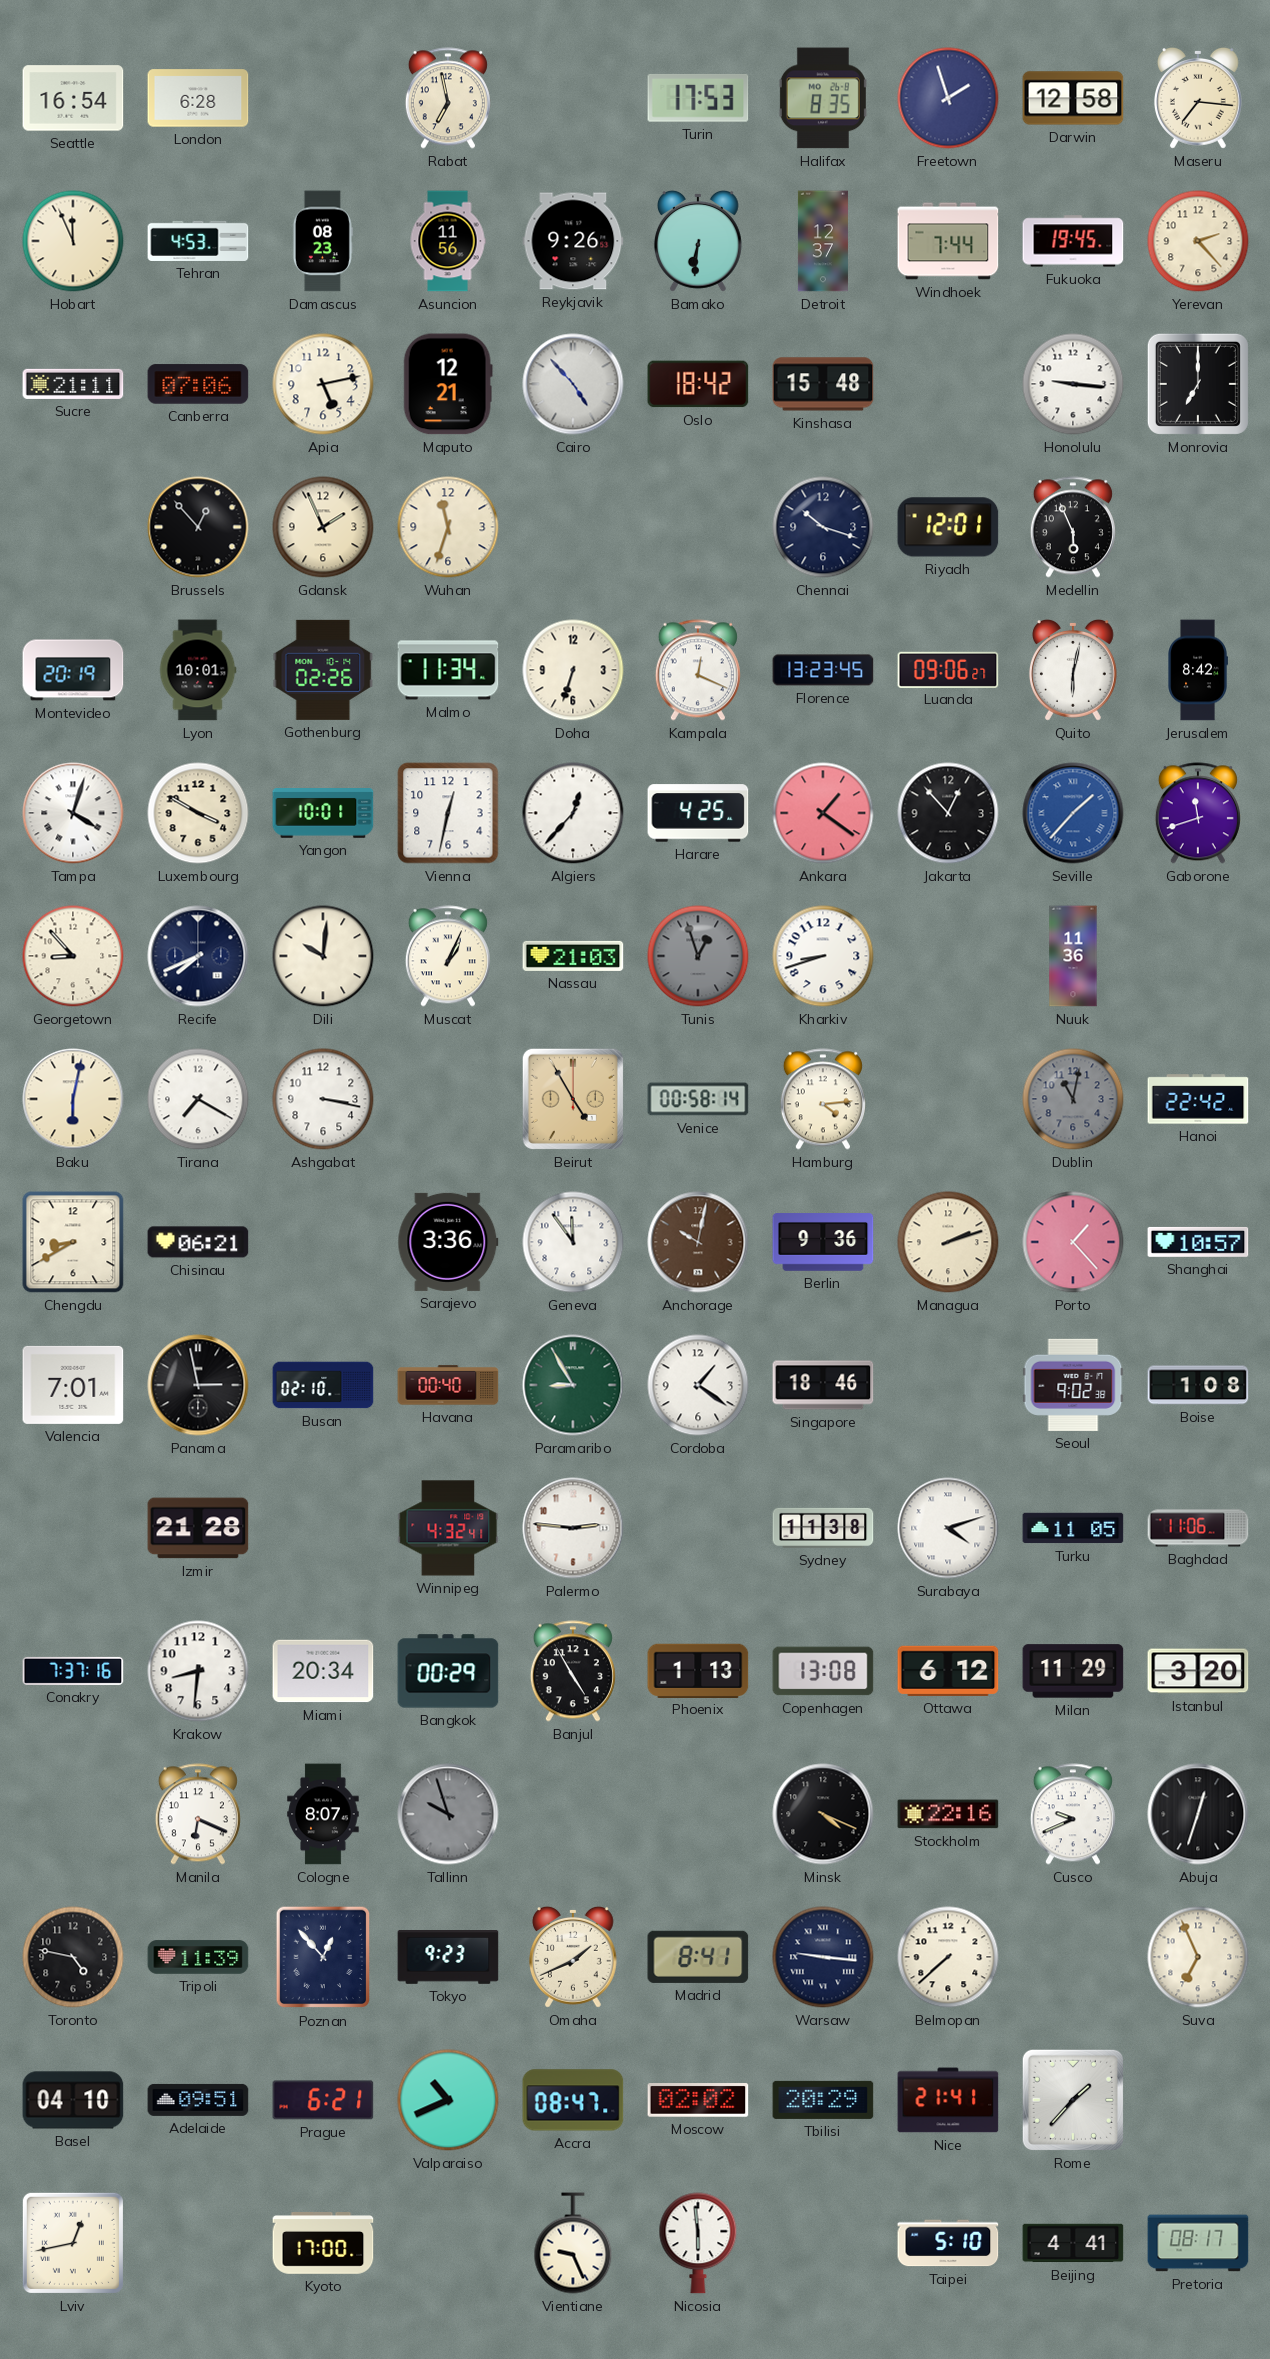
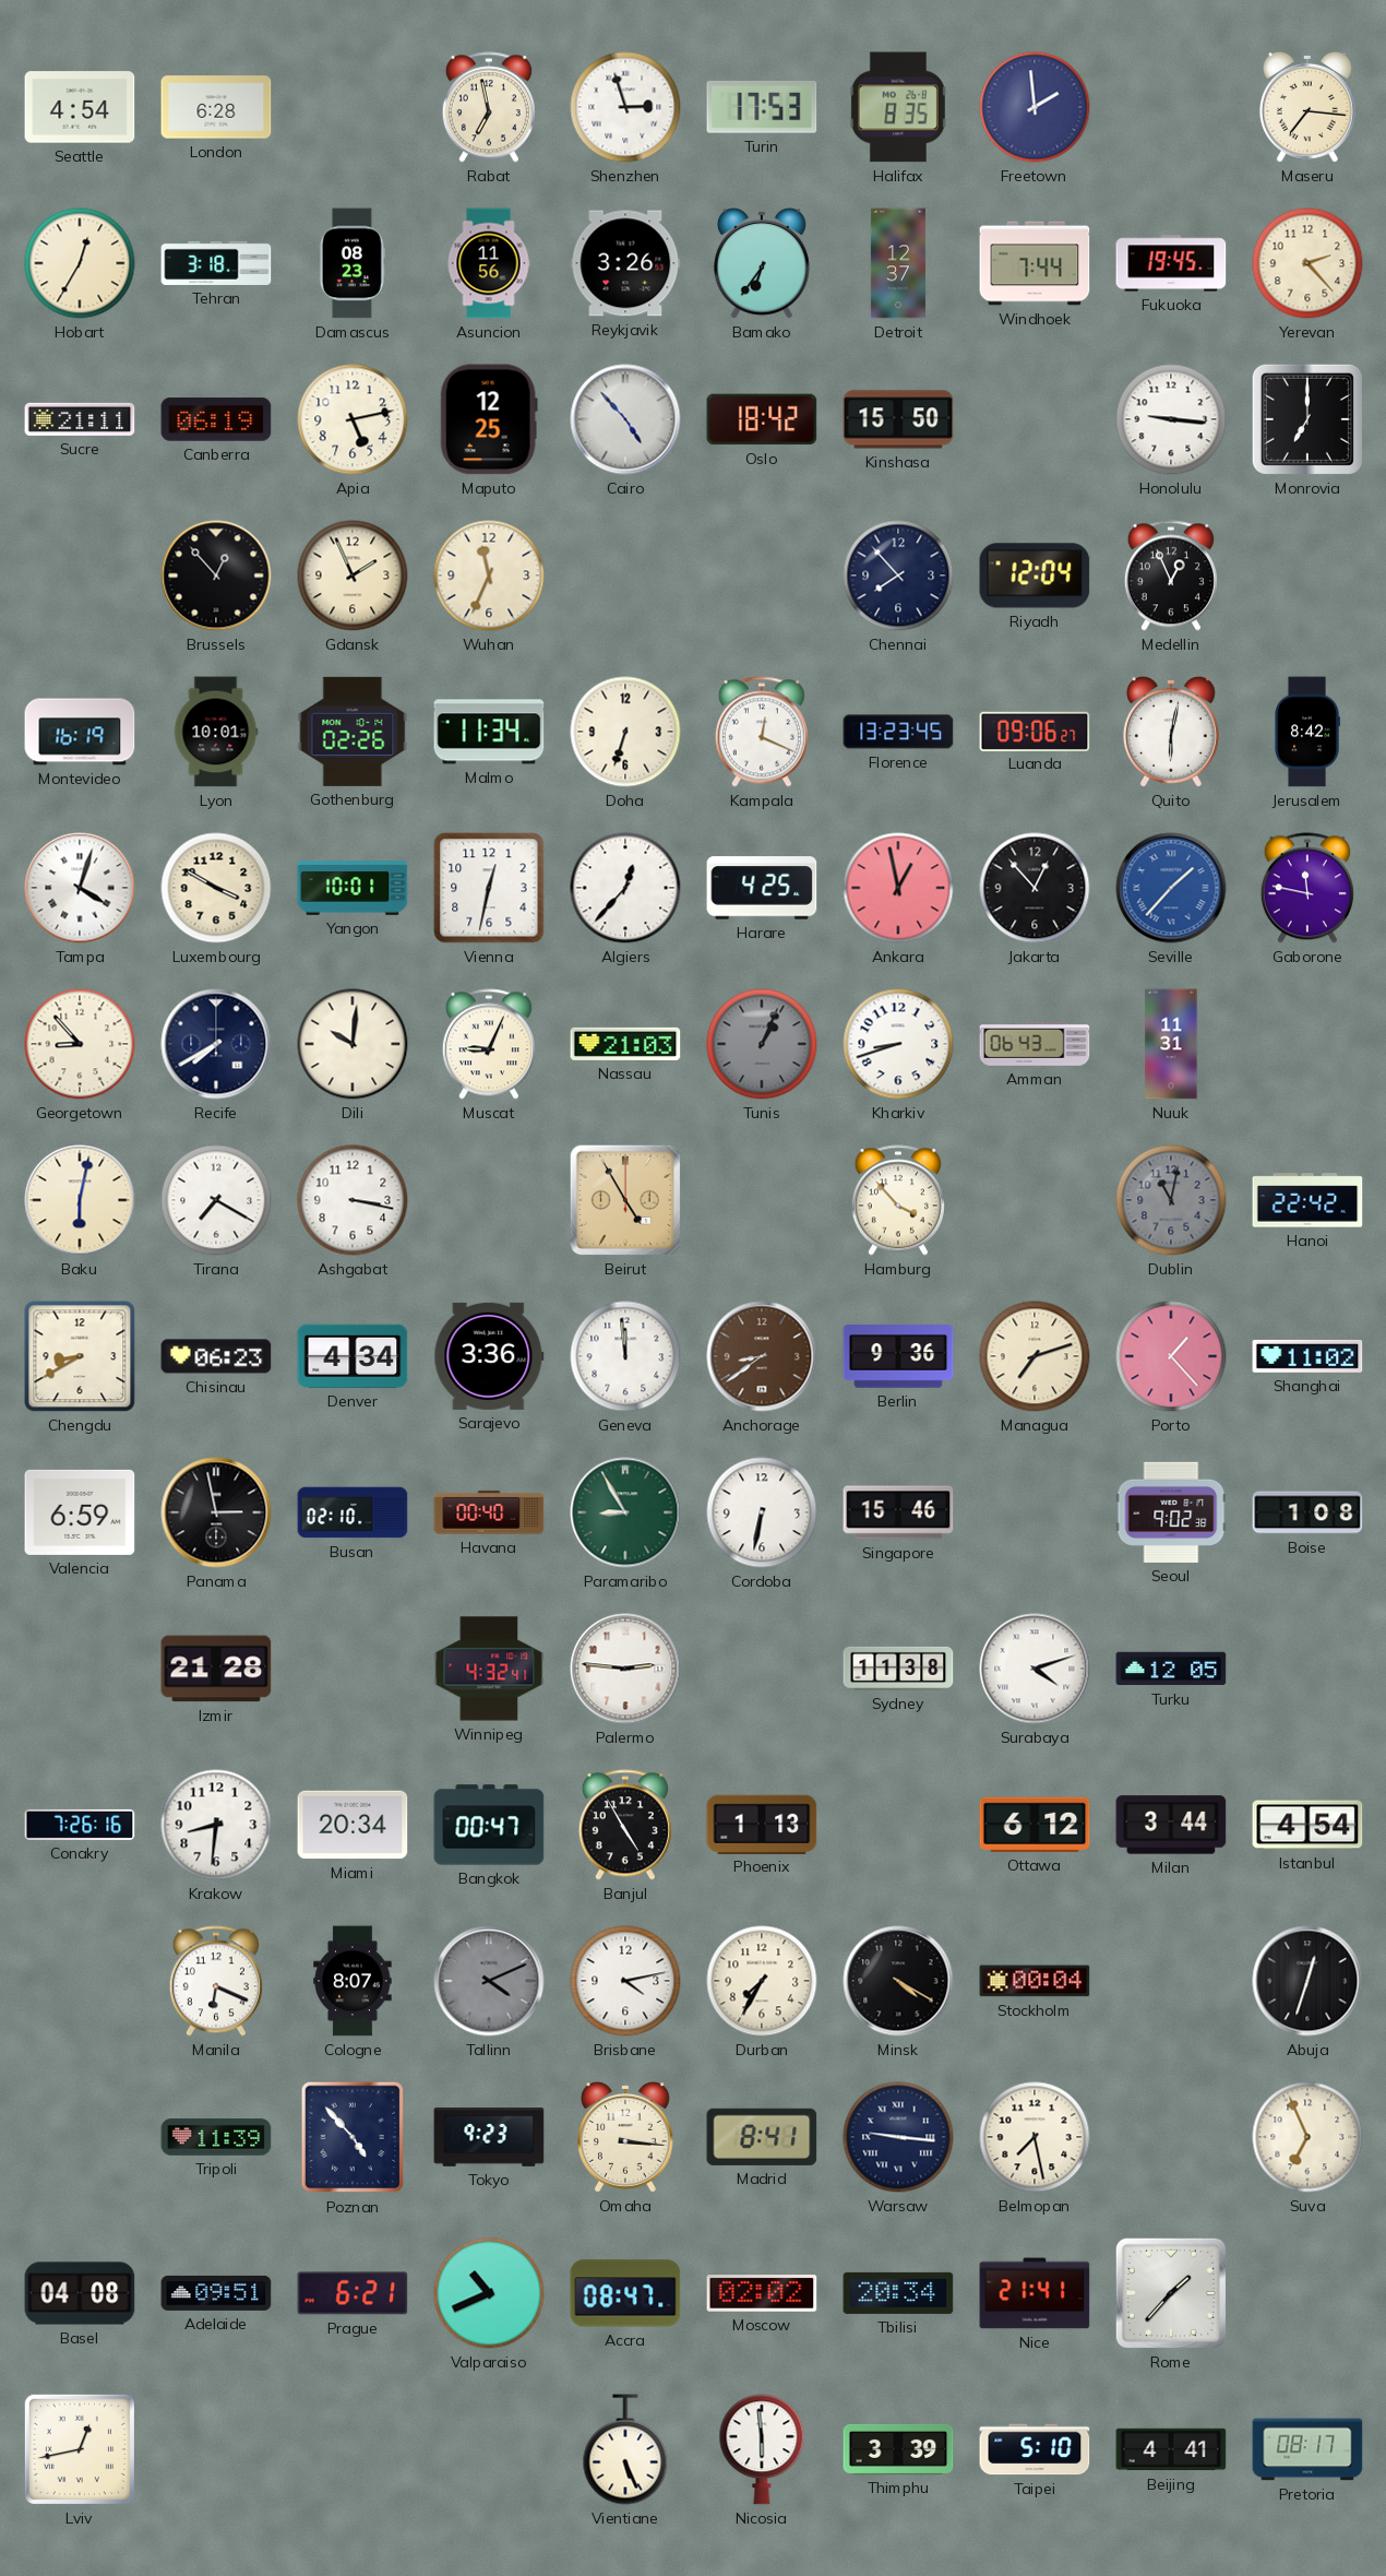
Seattle: 16:54 -> 4:54
Shenzhen: none -> 2:57
Freetown: 1:57 -> 1:59
Darwin: 12:58 -> none
Hobart: 11:56 -> 12:35
Tehran: 4:53 -> 3:18
Reykjavik: 9:26 -> 3:26
Bamako: 6:31 -> 6:36
Canberra: 07:06 -> 06:19
Maputo: 12:21 -> 12:25
Kinshasa: 15:48 -> 15:50
Wuhan: 11:33 -> 11:34
Chennai: 10:18 -> 7:53
Riyadh: 12:01 -> 12:04
Medellin: 5:56 -> 12:56
Montevideo: 20:19 -> 16:19
Ankara: 1:21 -> 12:58
Gaborone: 11:42 -> 11:47
Recife: 7:41 -> 7:40
Muscat: 1:04 -> 9:04
Tunis: 12:57 -> 1:04
Amman: none -> 06:43
Nuuk: 11:36 -> 11:31
Venice: 00:58 -> none
Hamburg: 4:14 -> 3:53
Chisinau: 06:21 -> 06:23
Denver: none -> 4:34
Geneva: 11:54 -> 11:59
Anchorage: 10:02 -> 8:39
Managua: 2:12 -> 7:12
Shanghai: 10:57 -> 11:02
Valencia: 7:01 -> 6:59
Cordoba: 1:21 -> 6:32
Singapore: 18:46 -> 15:46
Turku: 11:05 -> 12:05
Baghdad: 11:06 -> none
Conakry: 7:37 -> 7:26
Bangkok: 00:29 -> 00:47
Copenhagen: 13:08 -> none
Milan: 11:29 -> 3:44
Istanbul: 3:20 -> 4:54
Tallinn: 9:57 -> 4:11
Brisbane: none -> 4:13
Durban: none -> 7:35
Minsk: 4:19 -> 4:20
Stockholm: 22:16 -> 00:04
Cusco: 9:41 -> none
Toronto: 4:47 -> none
Poznan: 12:53 -> 4:53
Omaha: 1:41 -> 3:16
Belmopan: 7:38 -> 7:28
Basel: 04:10 -> 04:08
Tbilisi: 20:29 -> 20:34
Kyoto: 17:00 -> none
Vientiane: 9:26 -> 5:26
Thimphu: none -> 3:39
